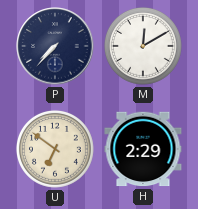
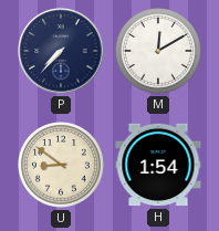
U: 6:51 -> 8:51
H: 2:29 -> 1:54
